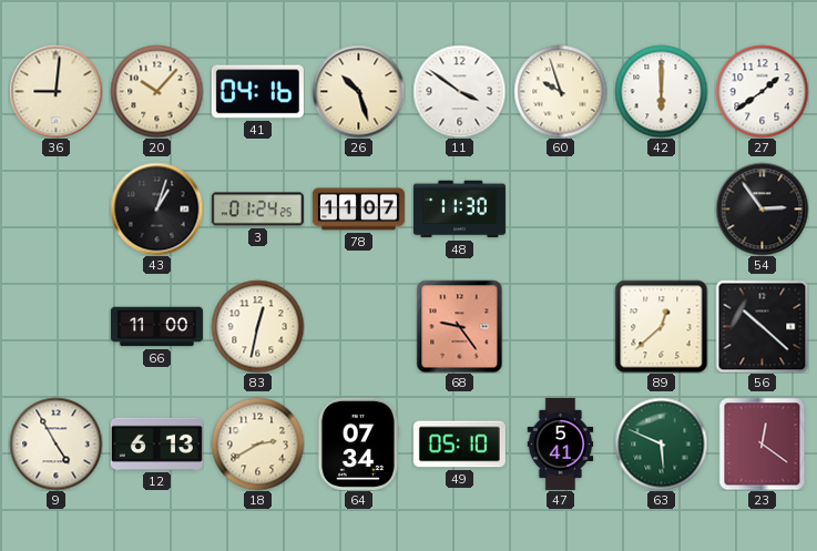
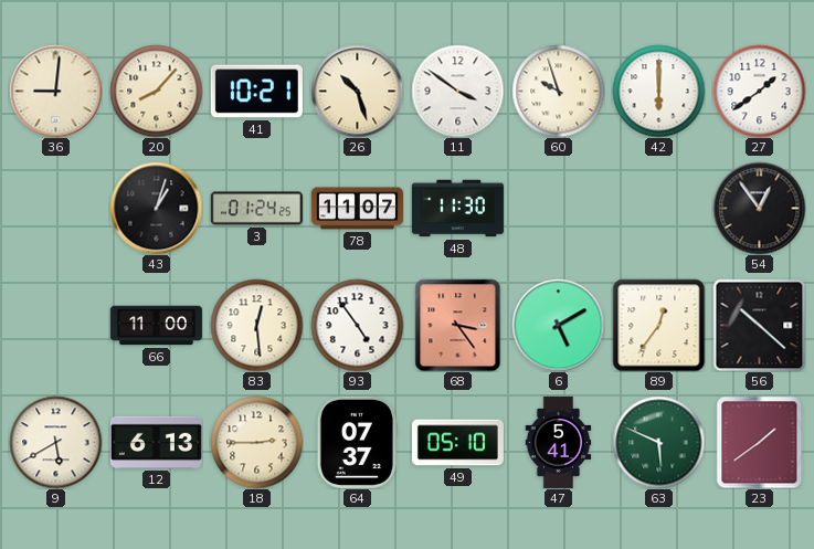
20: 10:07 -> 8:07
41: 04:16 -> 10:21
54: 2:54 -> 12:54
83: 12:32 -> 12:29
93: none -> 4:54
68: 9:24 -> 3:24
6: none -> 5:10
89: 12:38 -> 12:36
9: 4:55 -> 5:40
18: 2:40 -> 2:45
64: 07:34 -> 07:37
23: 12:21 -> 1:39
